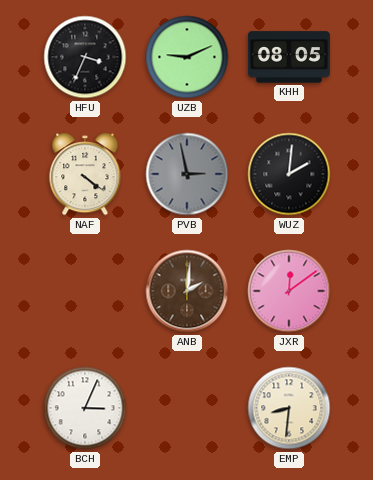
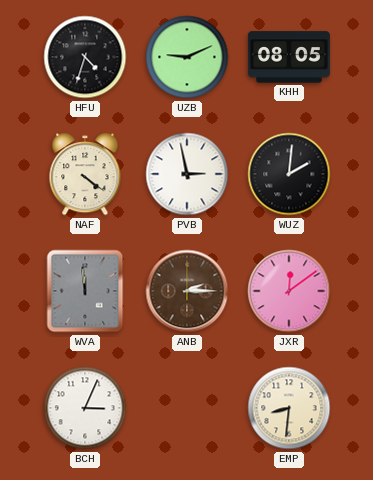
HFU: 3:34 -> 4:33
PVB dial: grey -> white
WVA: none -> 11:59
ANB: 2:01 -> 2:15
